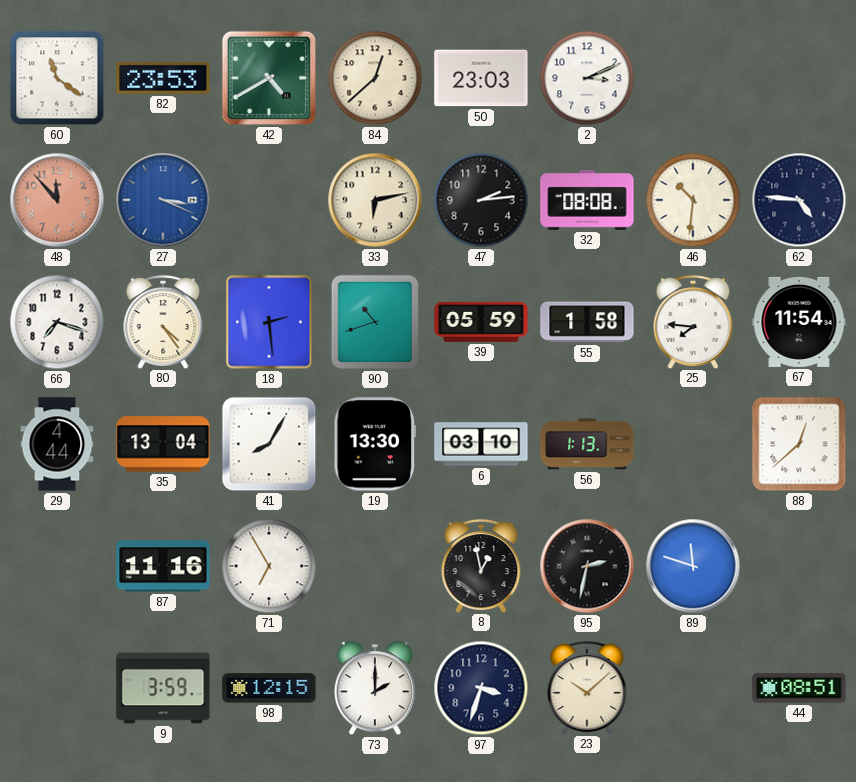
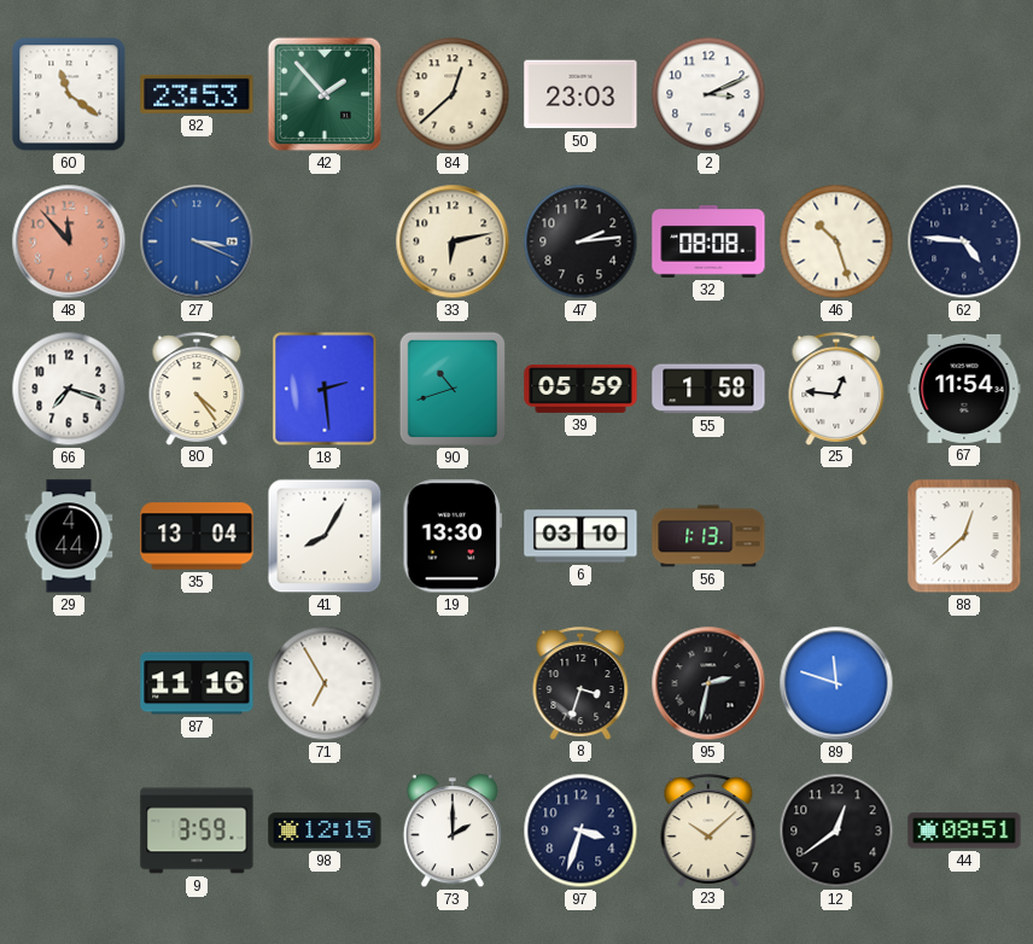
42: 4:40 -> 1:53
46: 10:31 -> 10:27
25: 7:46 -> 12:46
8: 12:58 -> 3:33
12: none -> 12:39
